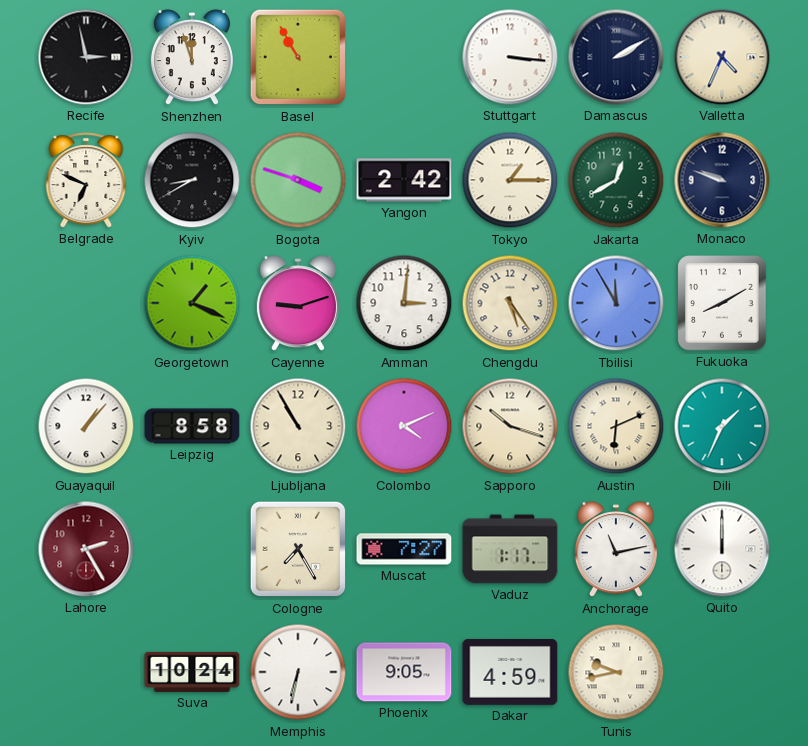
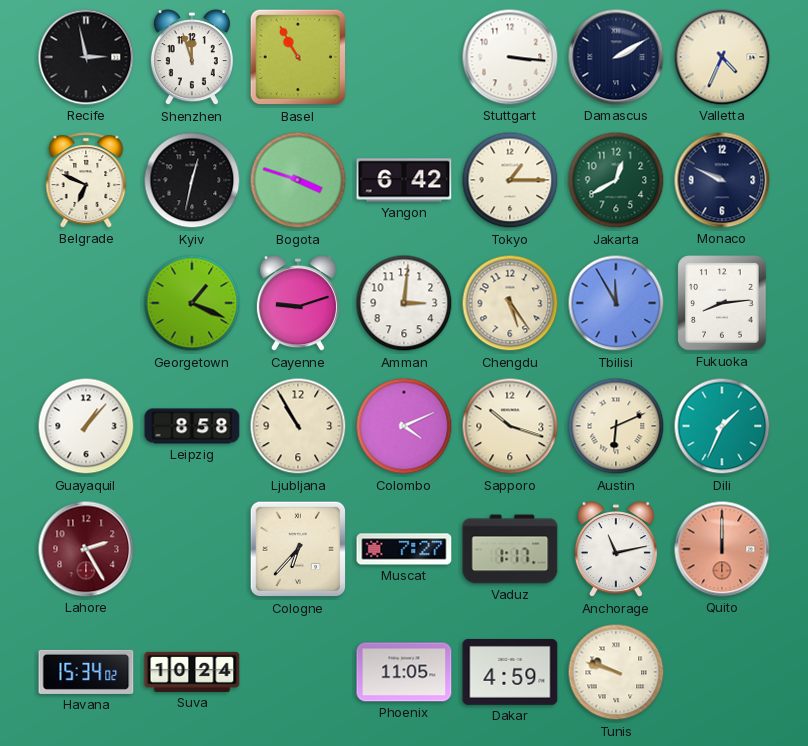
Kyiv: 8:40 -> 12:32
Yangon: 2:42 -> 6:42
Monaco: 9:48 -> 9:49
Fukuoka: 8:10 -> 8:14
Cologne: 7:25 -> 6:37
Quito dial: white -> salmon
Havana: none -> 15:34
Memphis: 6:32 -> none
Phoenix: 9:05 -> 11:05
Tunis: 9:43 -> 9:48
